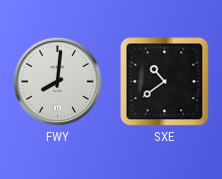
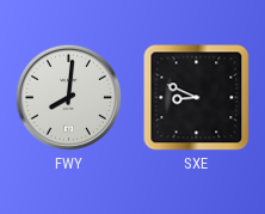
SXE: 10:39 -> 8:49
